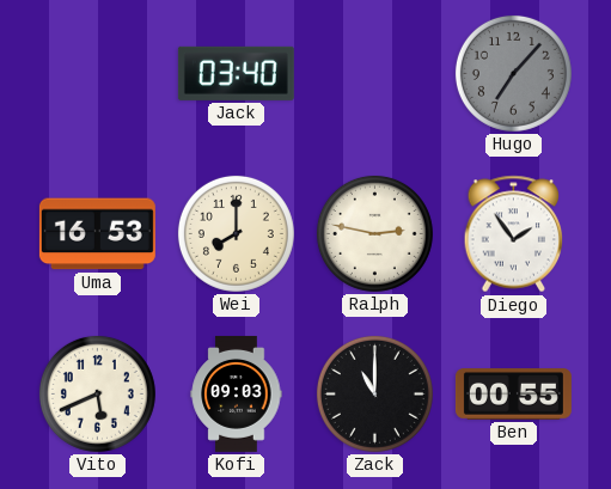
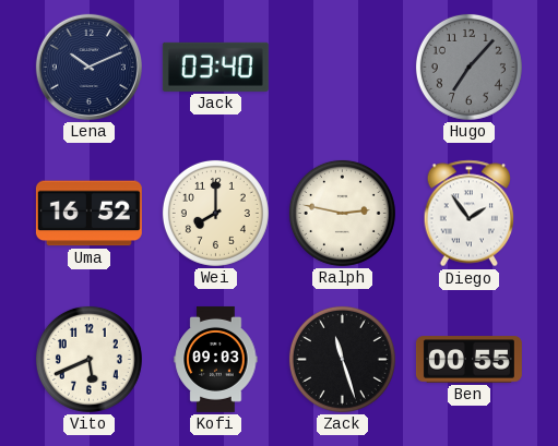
Lena: none -> 10:11
Uma: 16:53 -> 16:52
Zack: 11:00 -> 11:27
